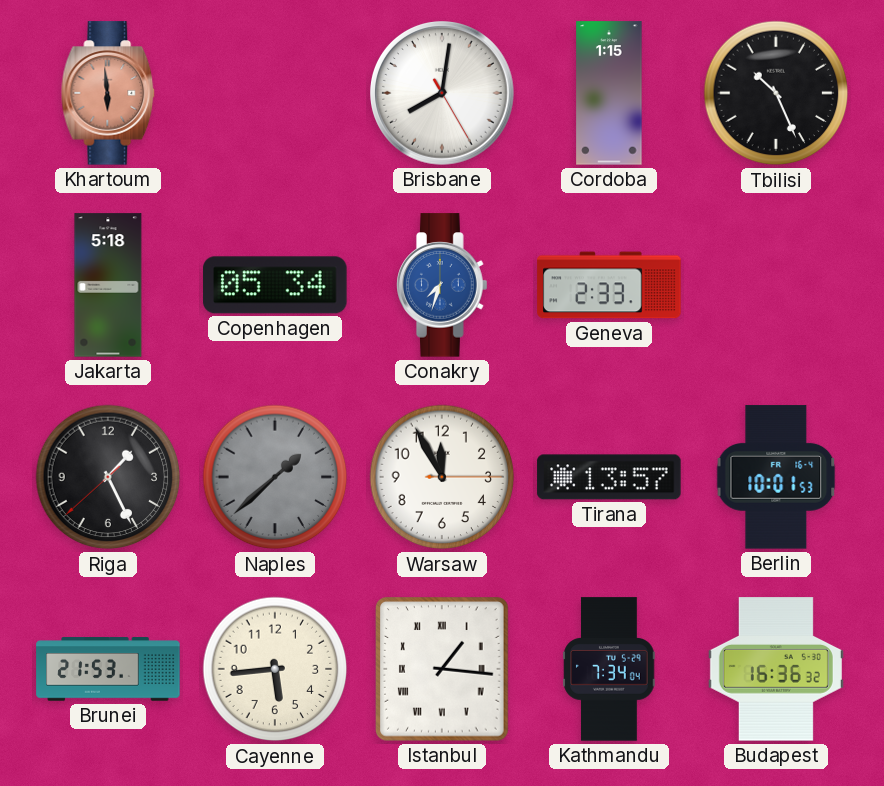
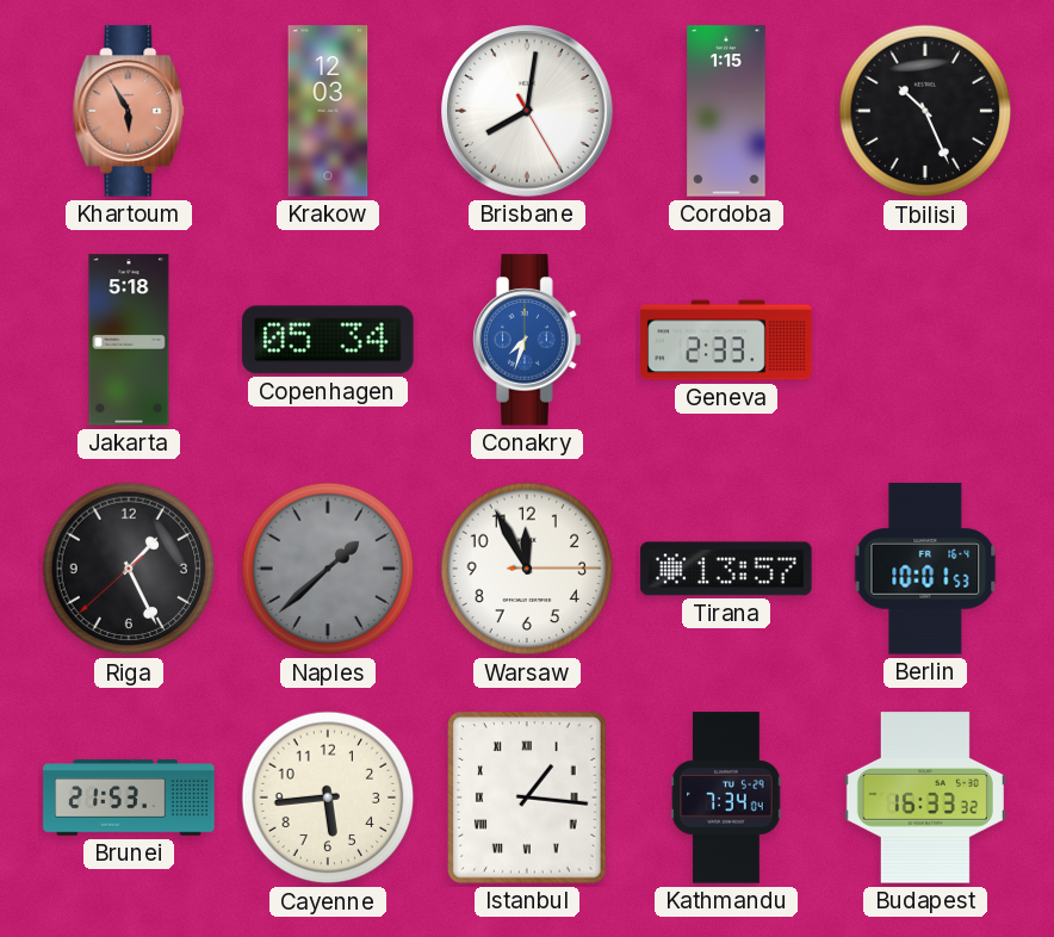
Khartoum: 5:59 -> 5:55
Krakow: none -> 12:03
Budapest: 16:36 -> 16:33
